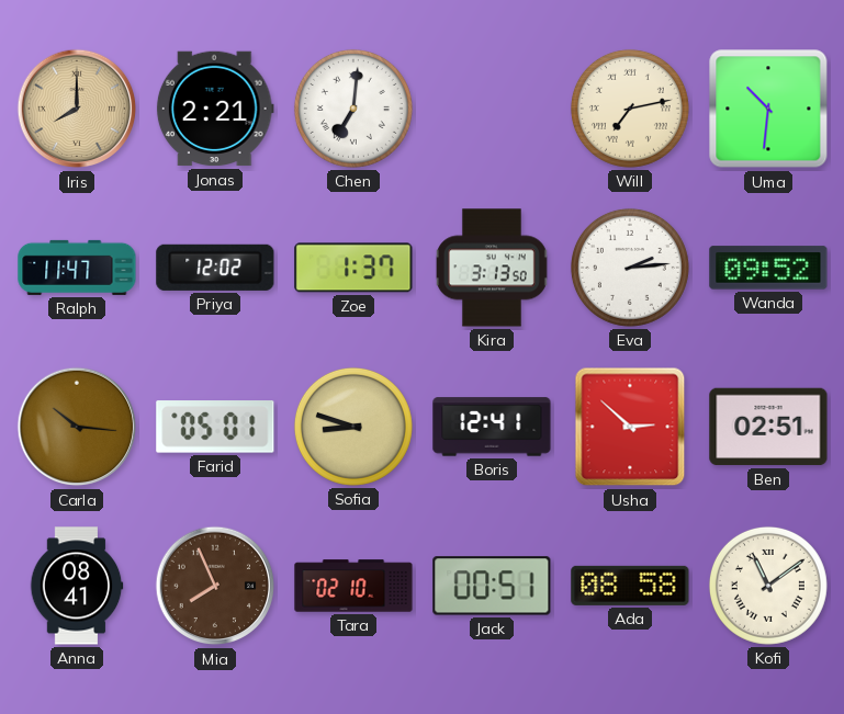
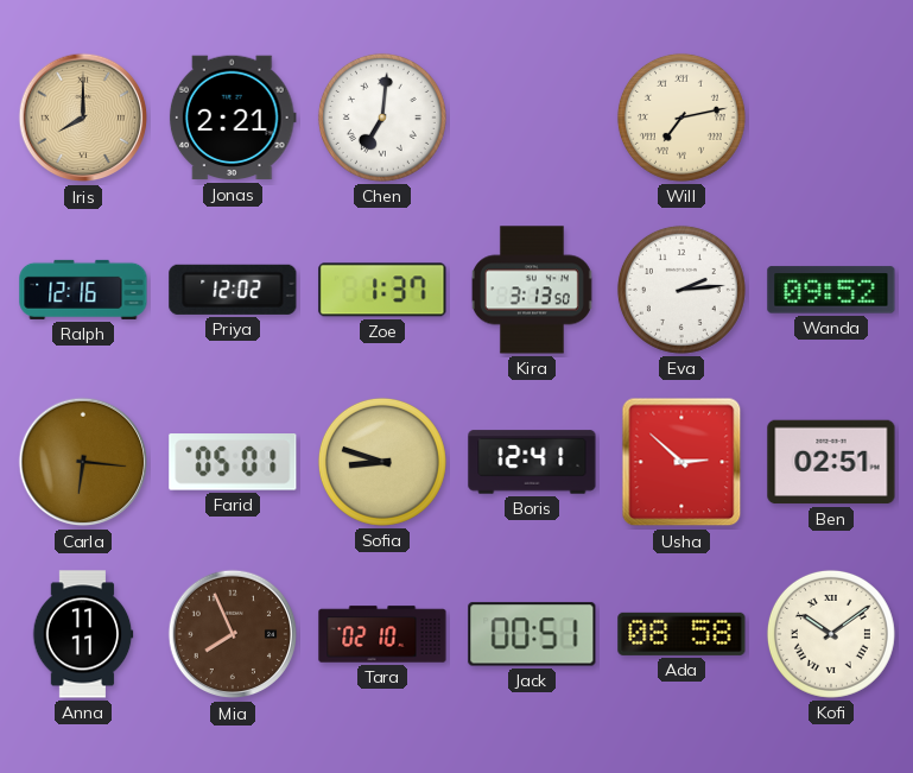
Uma: 10:31 -> none
Ralph: 11:47 -> 12:16
Carla: 10:16 -> 6:16
Anna: 08:41 -> 11:11
Kofi: 11:09 -> 10:09
